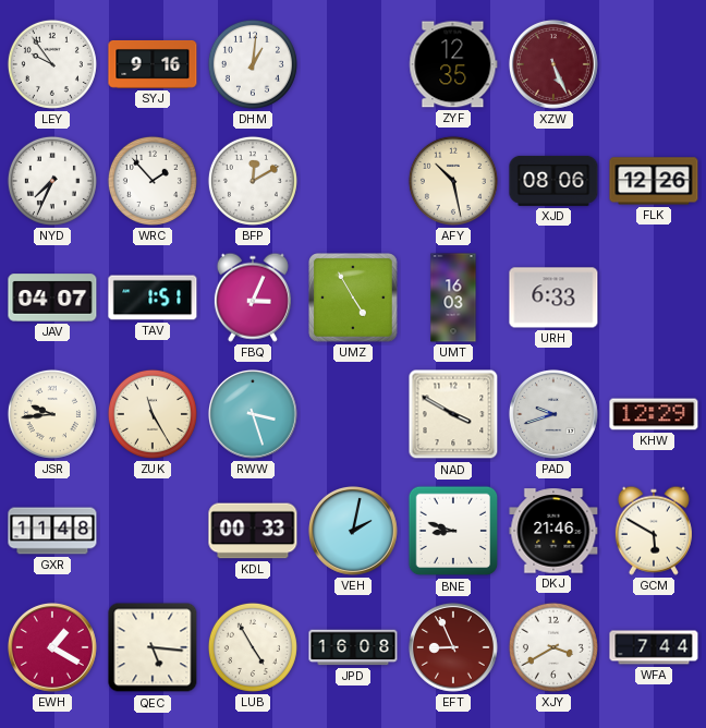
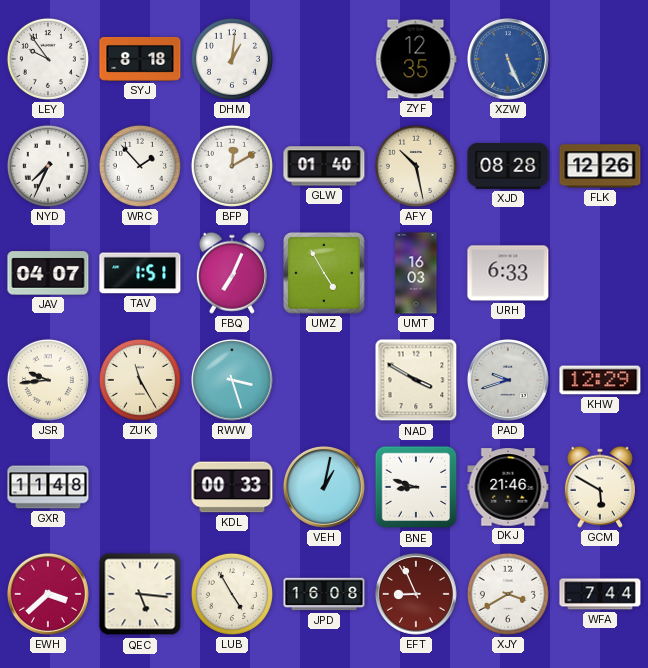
SYJ: 9:16 -> 8:18
XZW dial: burgundy -> blue
GLW: none -> 01:40
XJD: 08:06 -> 08:28
FBQ: 3:04 -> 7:04
VEH: 2:02 -> 1:02
EWH: 1:20 -> 3:38
